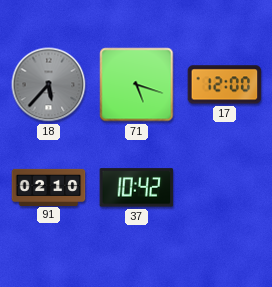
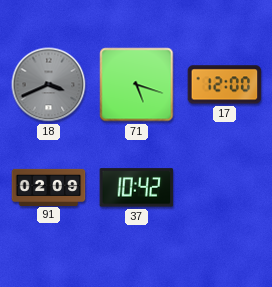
18: 5:37 -> 3:41
91: 02:10 -> 02:09
